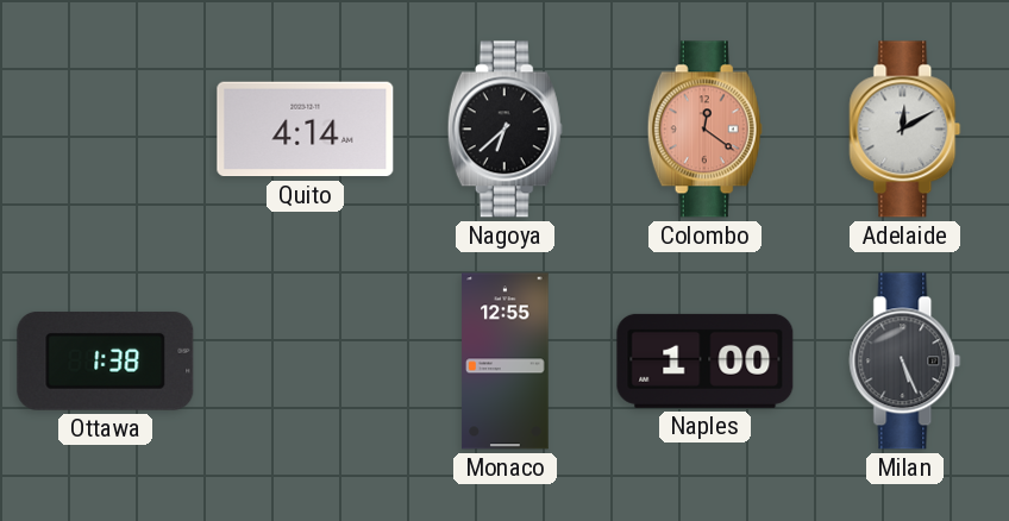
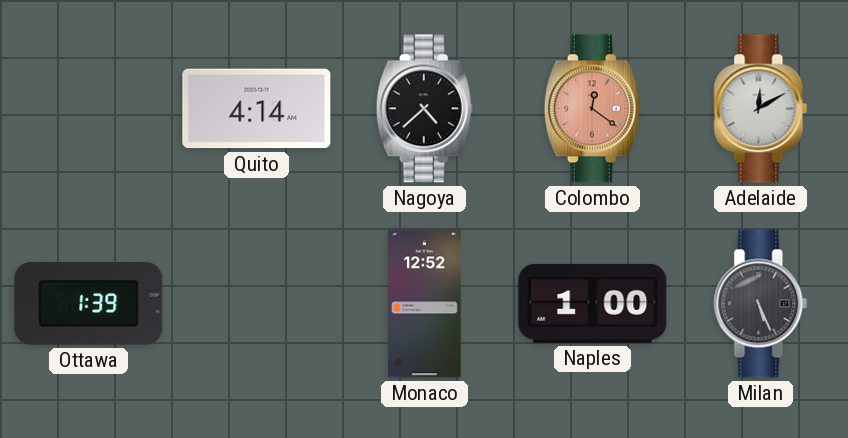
Nagoya: 6:38 -> 4:38
Ottawa: 1:38 -> 1:39
Monaco: 12:55 -> 12:52
